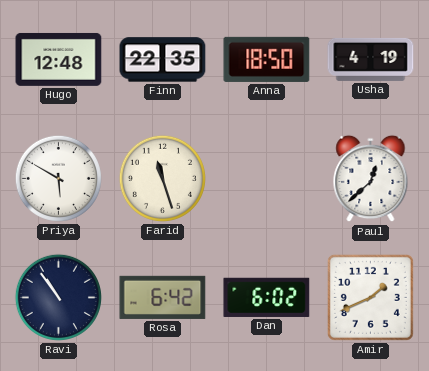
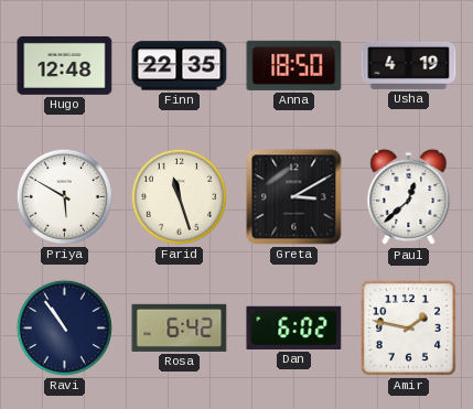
Greta: none -> 3:10
Amir: 1:41 -> 1:47
